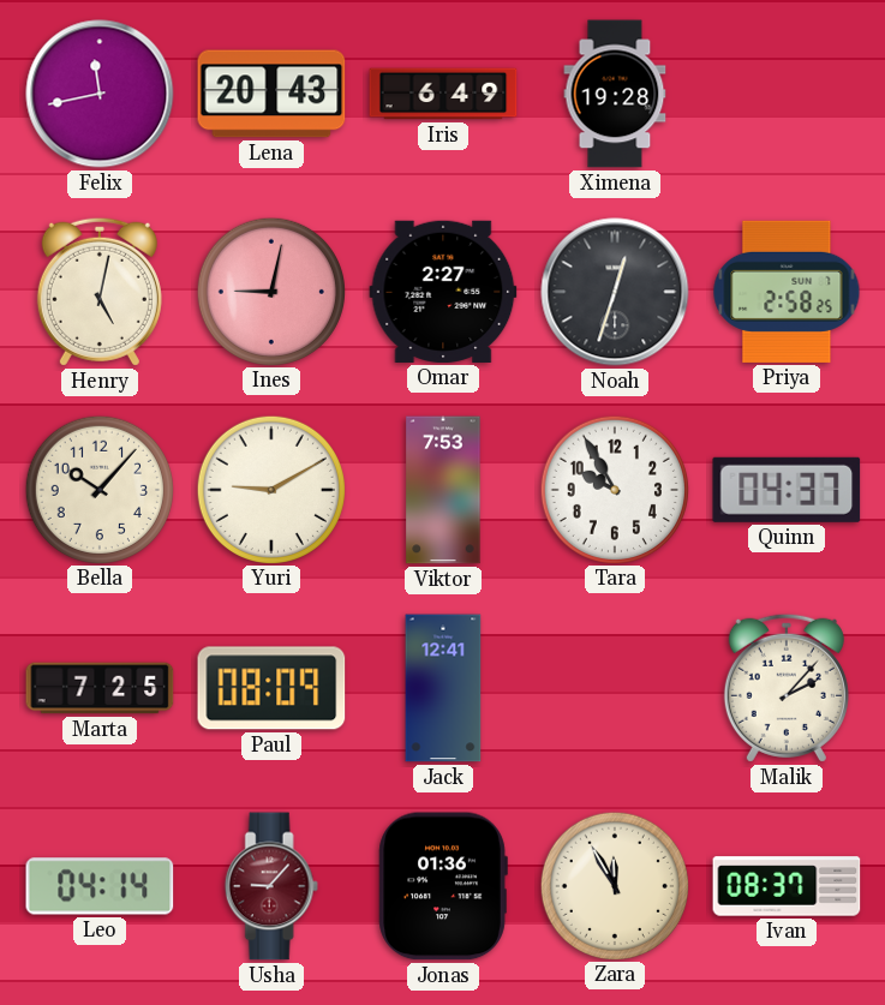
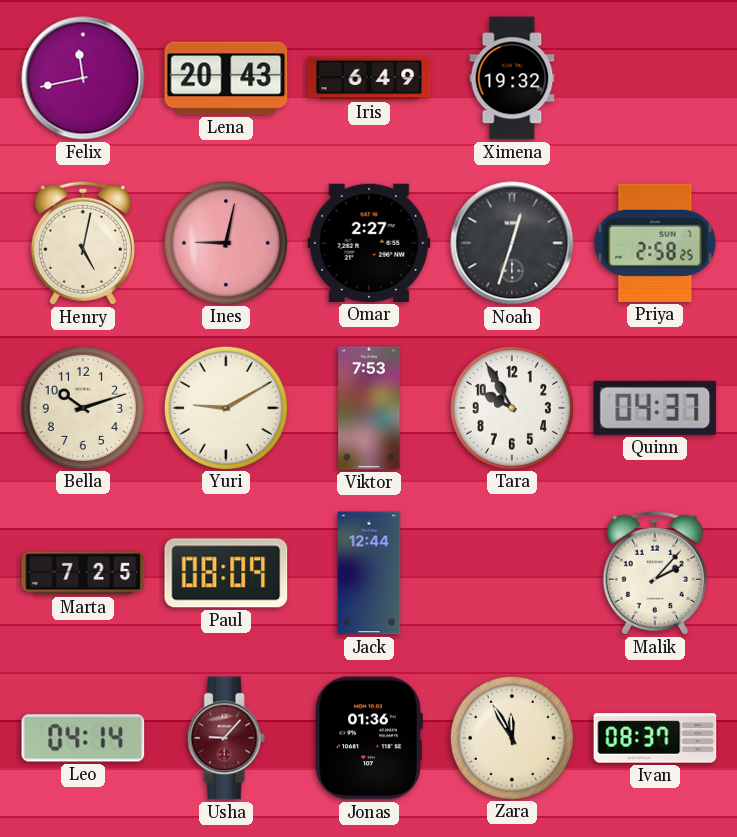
Ximena: 19:28 -> 19:32
Bella: 10:07 -> 10:12
Jack: 12:41 -> 12:44
